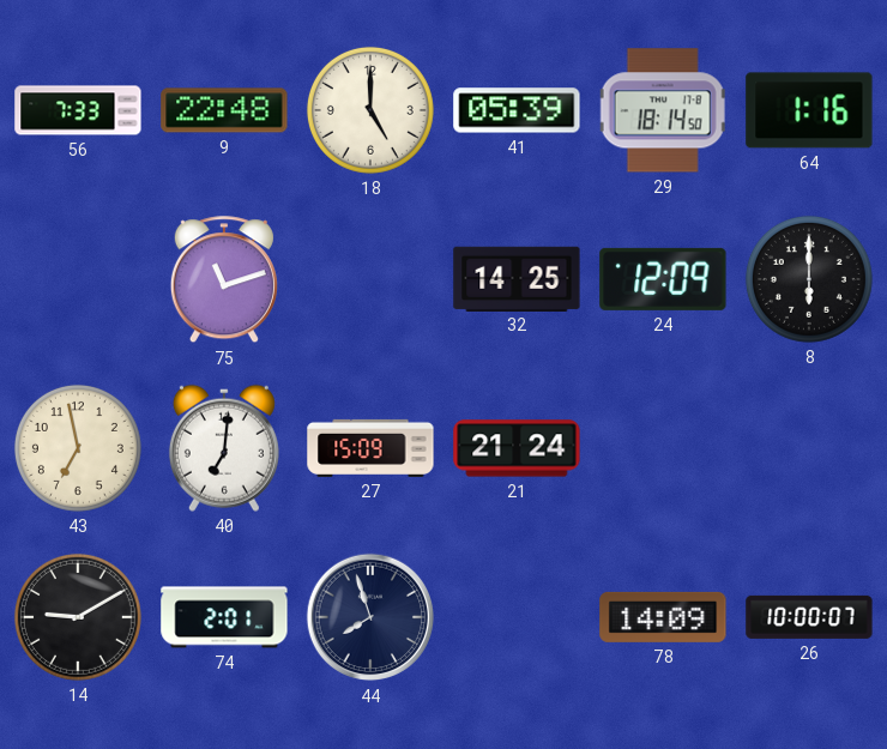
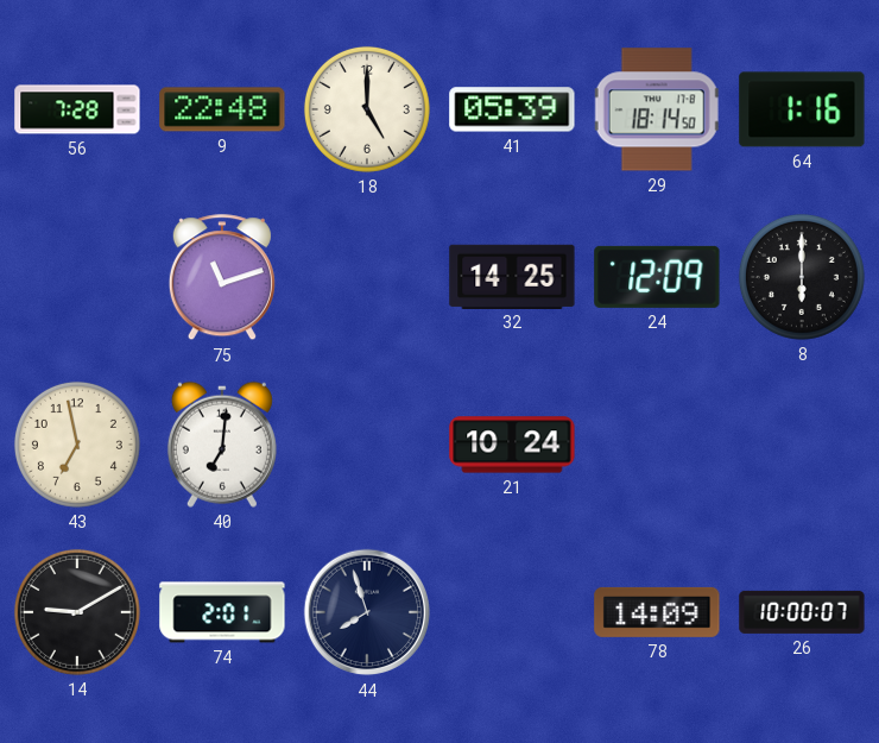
56: 7:33 -> 7:28
27: 15:09 -> none
21: 21:24 -> 10:24
